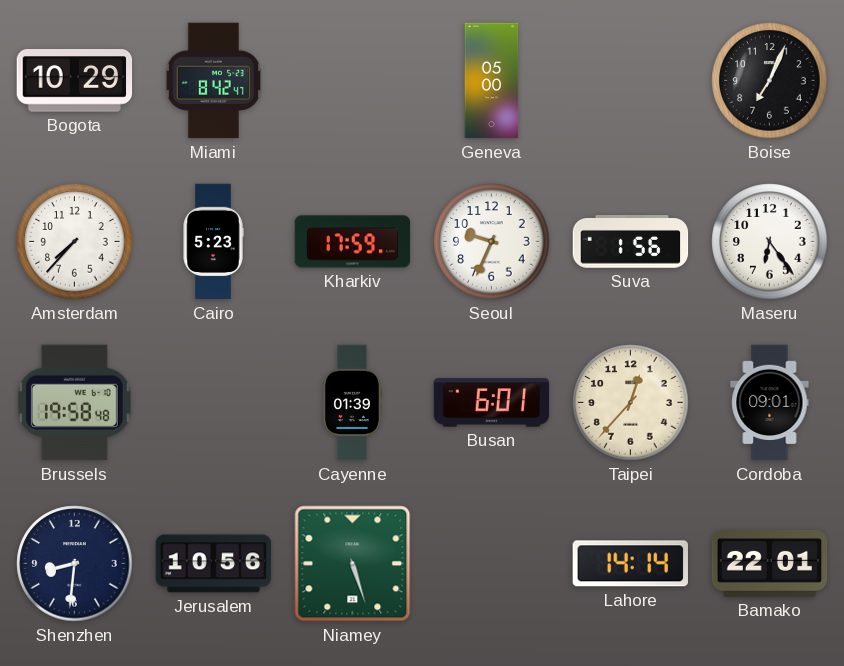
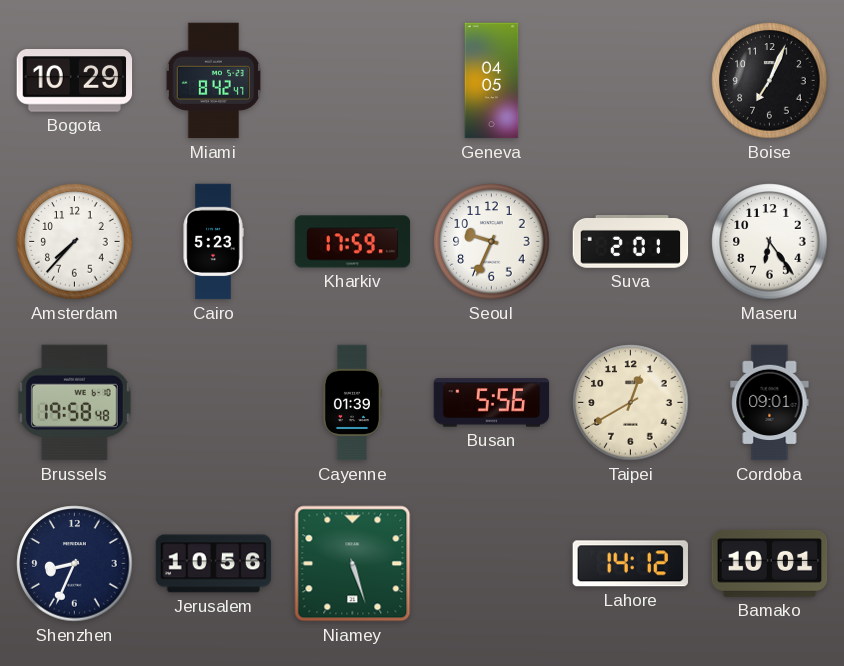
Geneva: 05:00 -> 04:05
Suva: 1:56 -> 2:01
Busan: 6:01 -> 5:56
Taipei: 12:37 -> 12:40
Shenzhen: 8:31 -> 8:34
Lahore: 14:14 -> 14:12
Bamako: 22:01 -> 10:01
